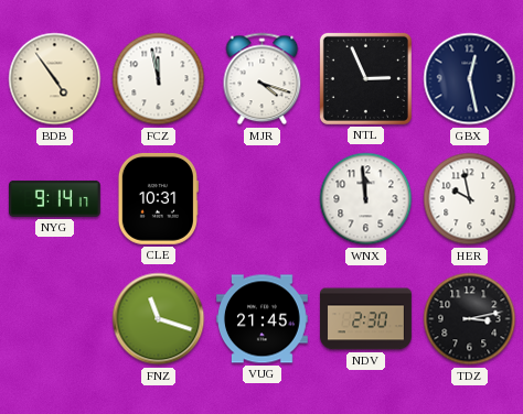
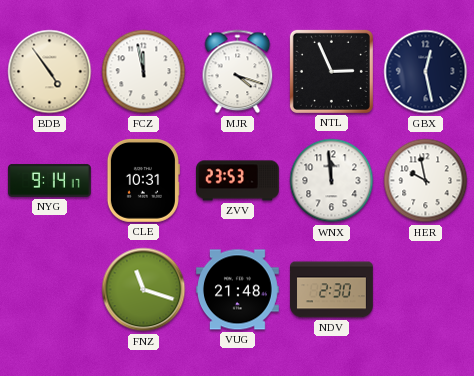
ZVV: none -> 23:53
VUG: 21:45 -> 21:48
TDZ: 3:13 -> none
